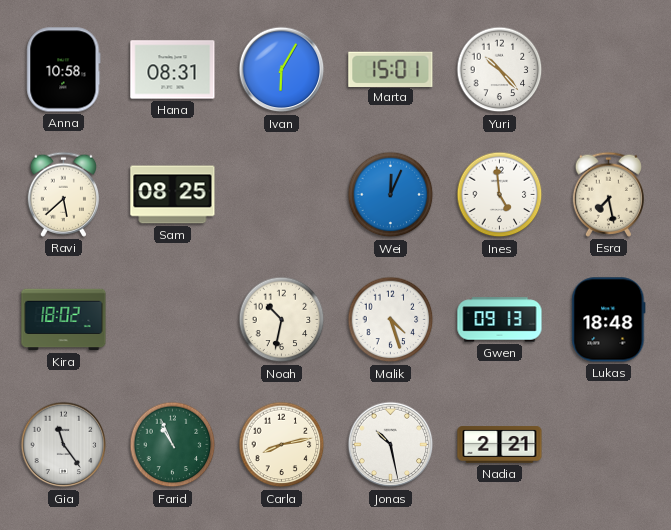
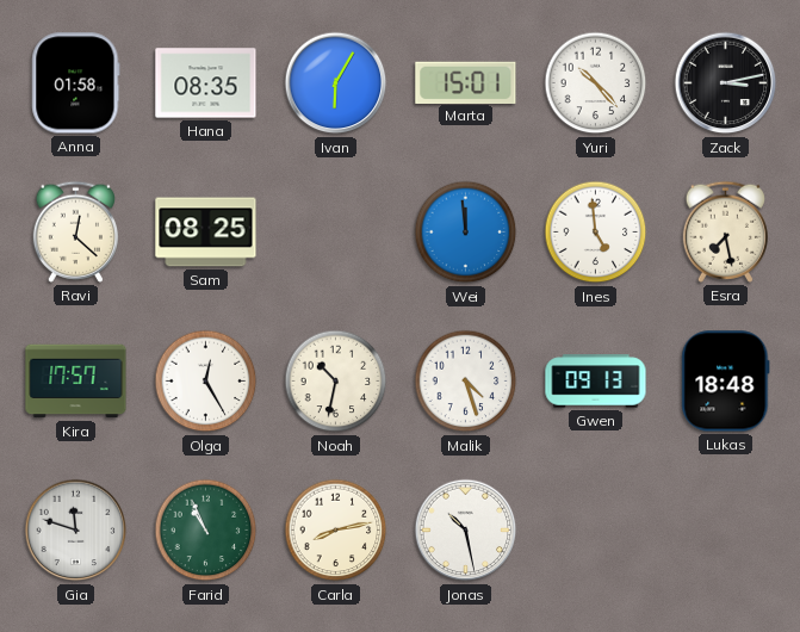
Anna: 10:58 -> 01:58
Hana: 08:31 -> 08:35
Zack: none -> 3:13
Ravi: 5:38 -> 12:22
Wei: 12:04 -> 11:59
Kira: 18:02 -> 17:57
Olga: none -> 12:25
Gia: 11:24 -> 11:48
Nadia: 2:21 -> none
